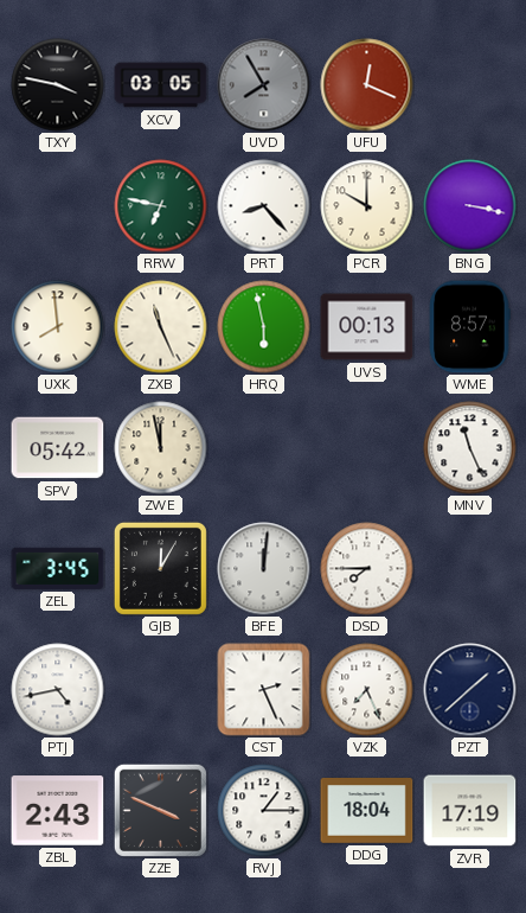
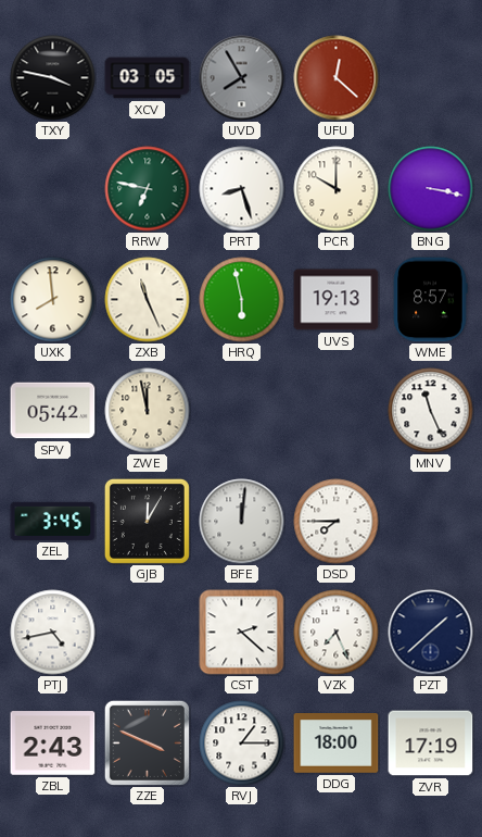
UFU: 12:19 -> 12:22
PRT: 8:23 -> 8:27
UVS: 00:13 -> 19:13
CST: 2:26 -> 2:22
DDG: 18:04 -> 18:00
